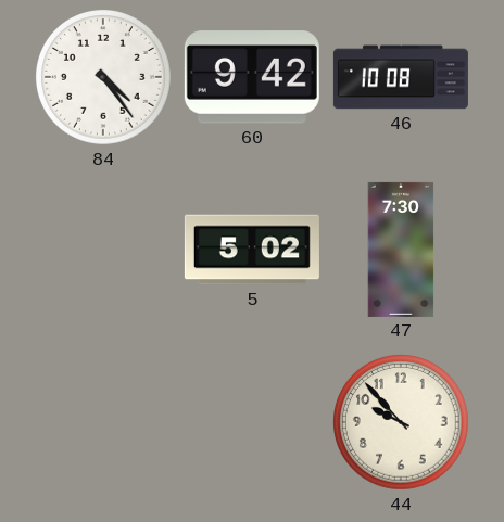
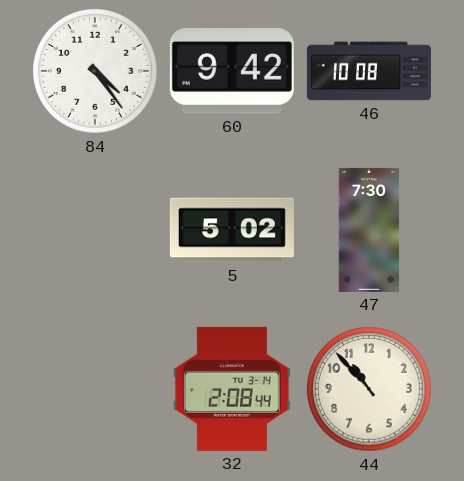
32: none -> 2:08
44: 9:53 -> 10:53
